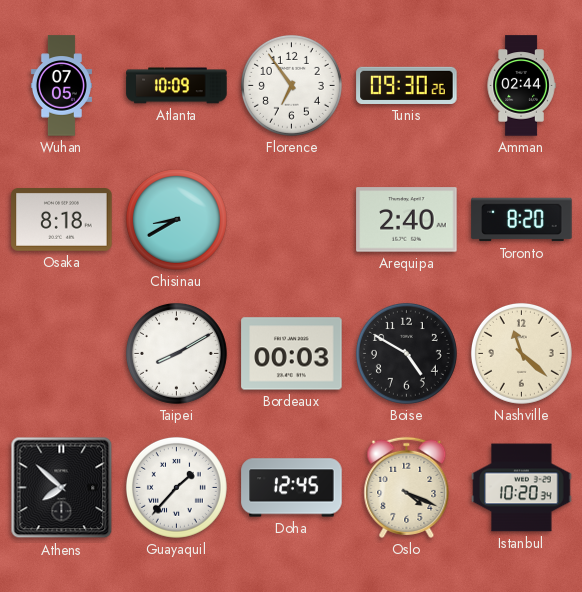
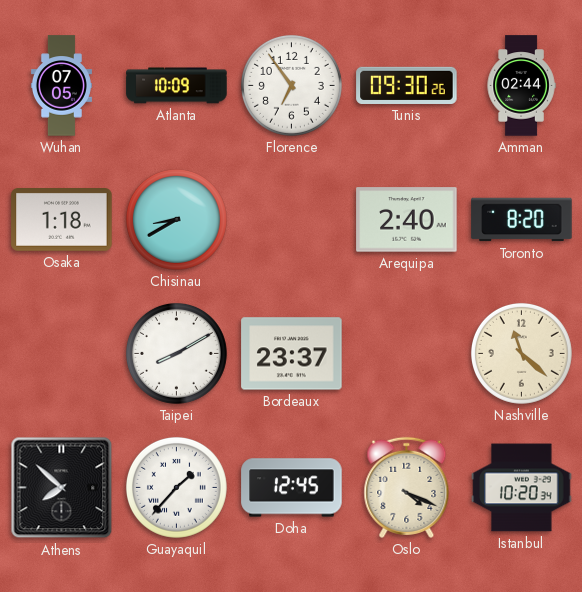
Osaka: 8:18 -> 1:18
Bordeaux: 00:03 -> 23:37
Boise: 4:50 -> none
